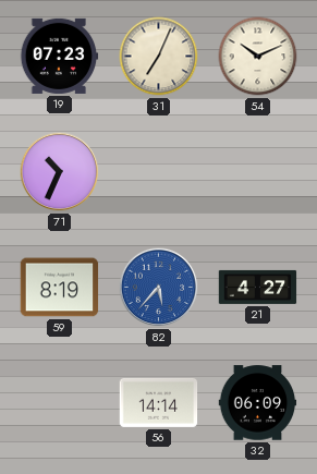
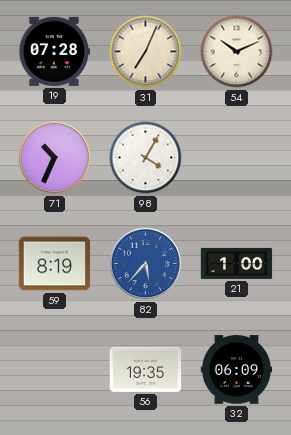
19: 07:23 -> 07:28
98: none -> 4:05
21: 4:27 -> 1:00
56: 14:14 -> 19:35
